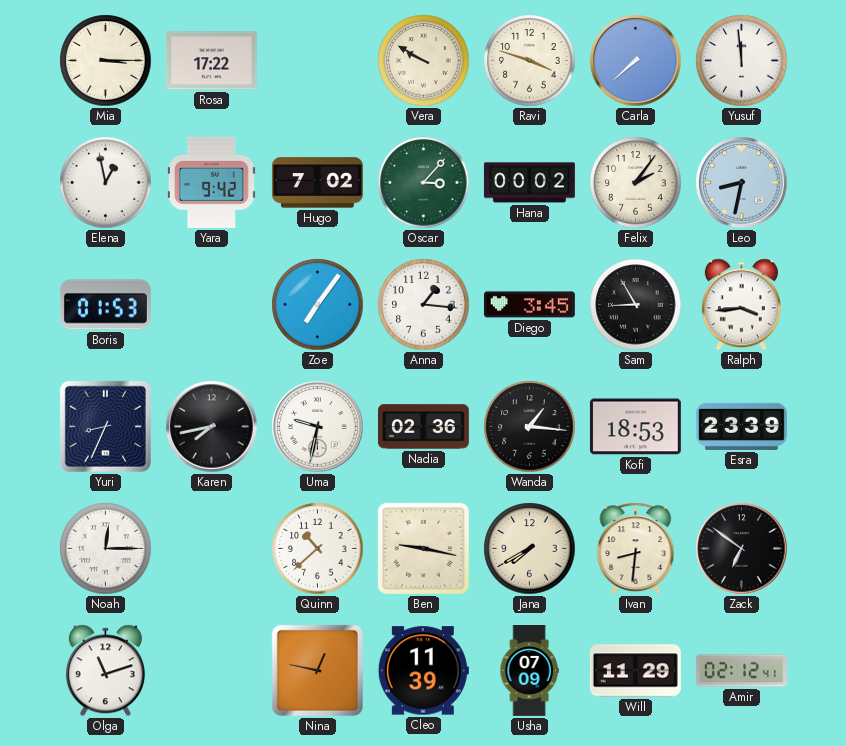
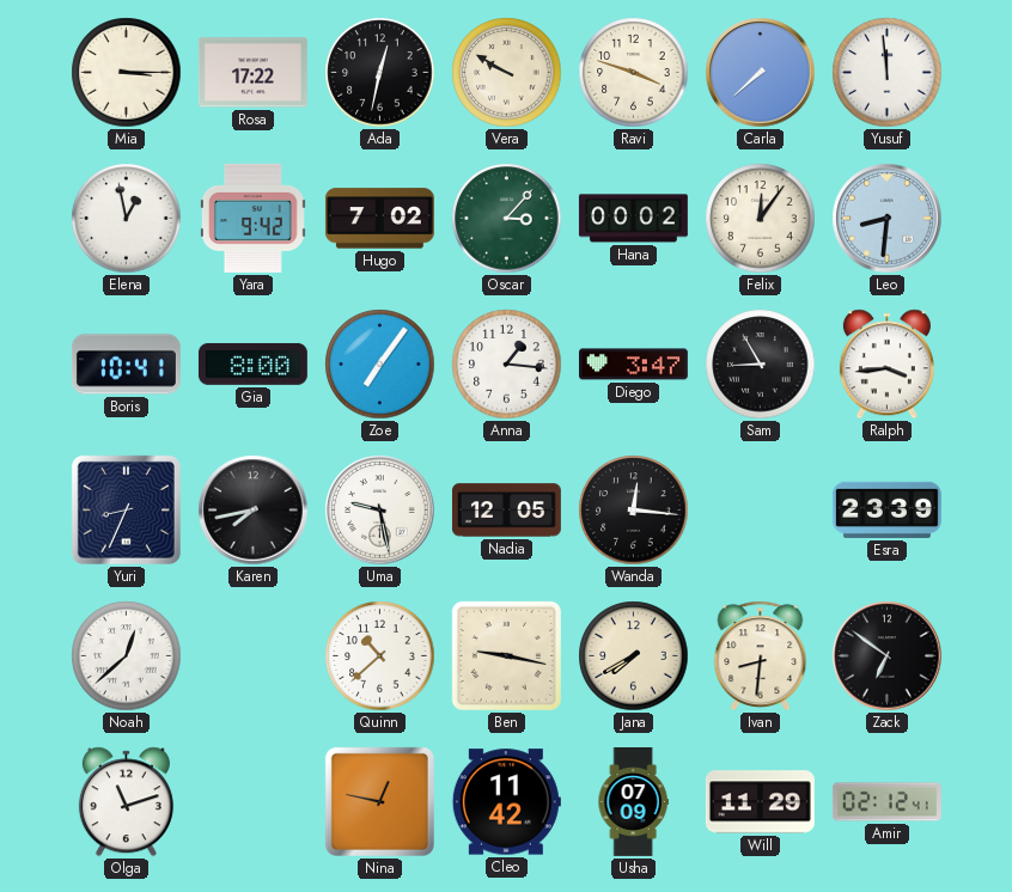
Ada: none -> 12:32
Felix: 2:06 -> 12:06
Leo: 8:32 -> 8:31
Boris: 01:53 -> 10:41
Gia: none -> 8:00
Diego: 3:45 -> 3:47
Uma: 9:32 -> 9:28
Nadia: 02:36 -> 12:05
Wanda: 1:16 -> 12:16
Kofi: 18:53 -> none
Noah: 12:15 -> 12:38
Cleo: 11:39 -> 11:42
